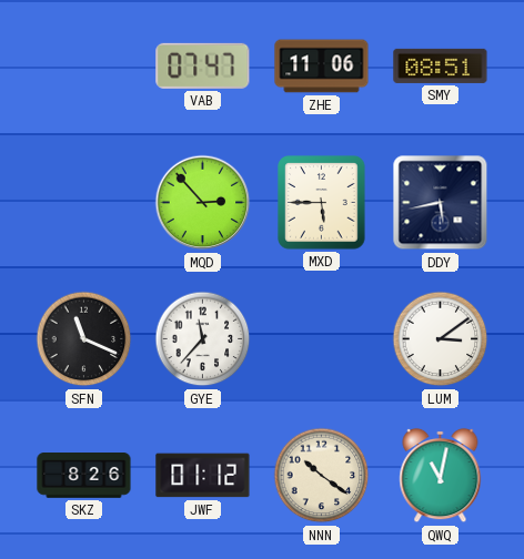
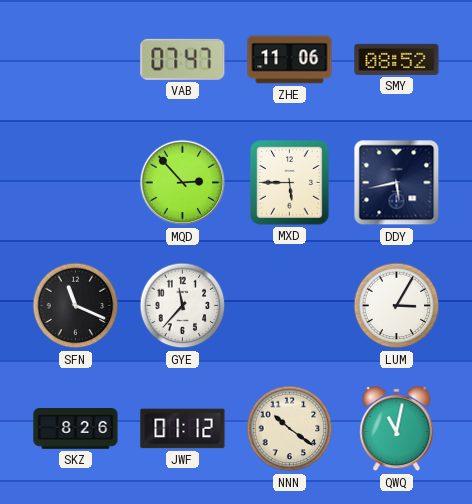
SMY: 08:51 -> 08:52
LUM: 3:09 -> 3:05
